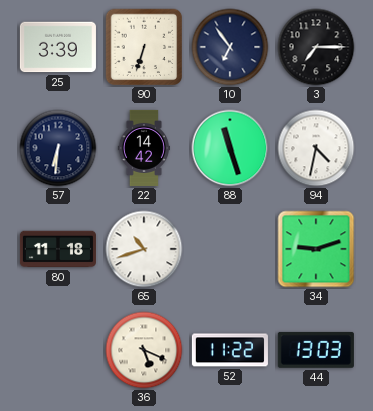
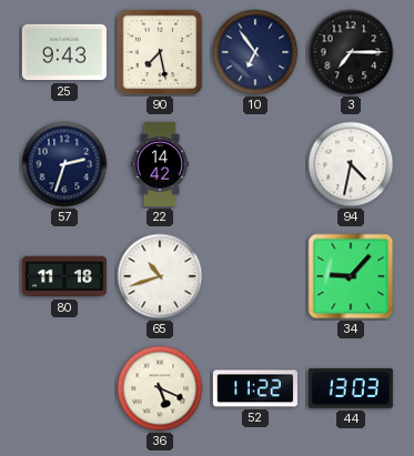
25: 3:39 -> 9:43
90: 6:33 -> 7:28
57: 6:31 -> 2:33
88: 11:27 -> none
34: 9:12 -> 9:07
